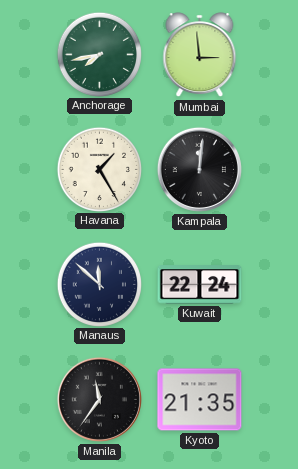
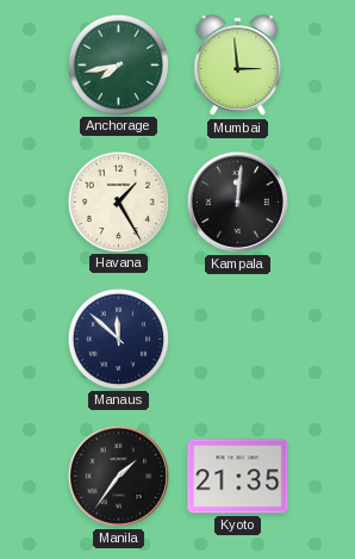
Kuwait: 22:24 -> none
Manila: 11:36 -> 1:36
